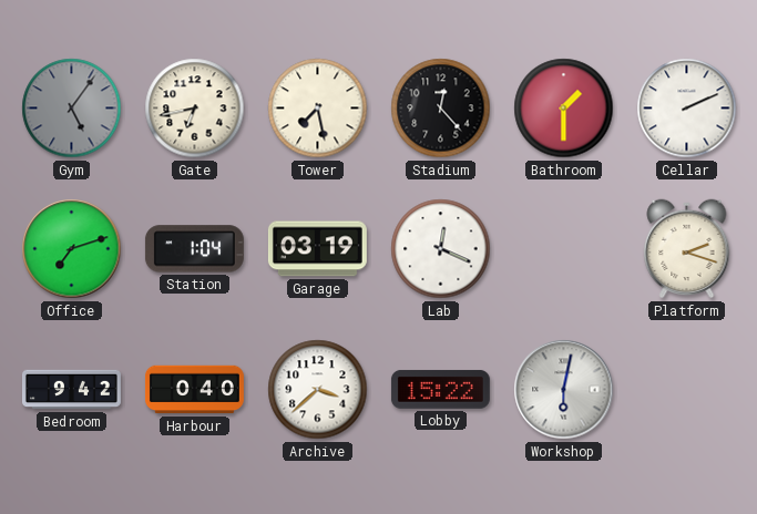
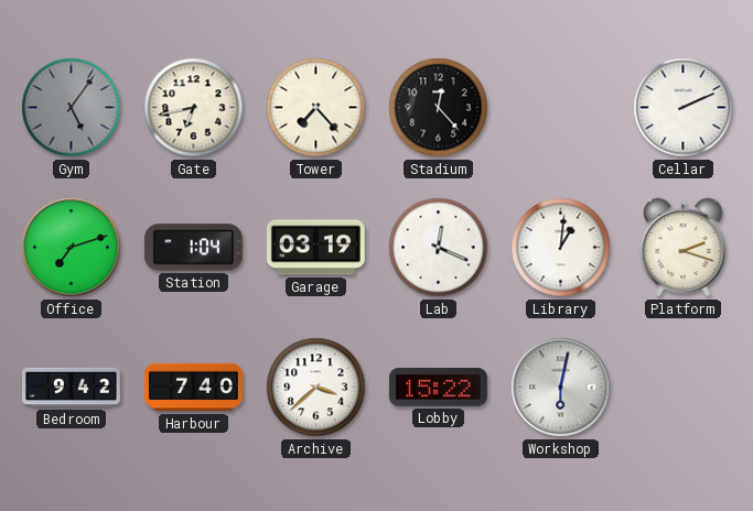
Tower: 7:28 -> 7:23
Bathroom: 1:30 -> none
Library: none -> 1:01
Harbour: 0:40 -> 7:40
